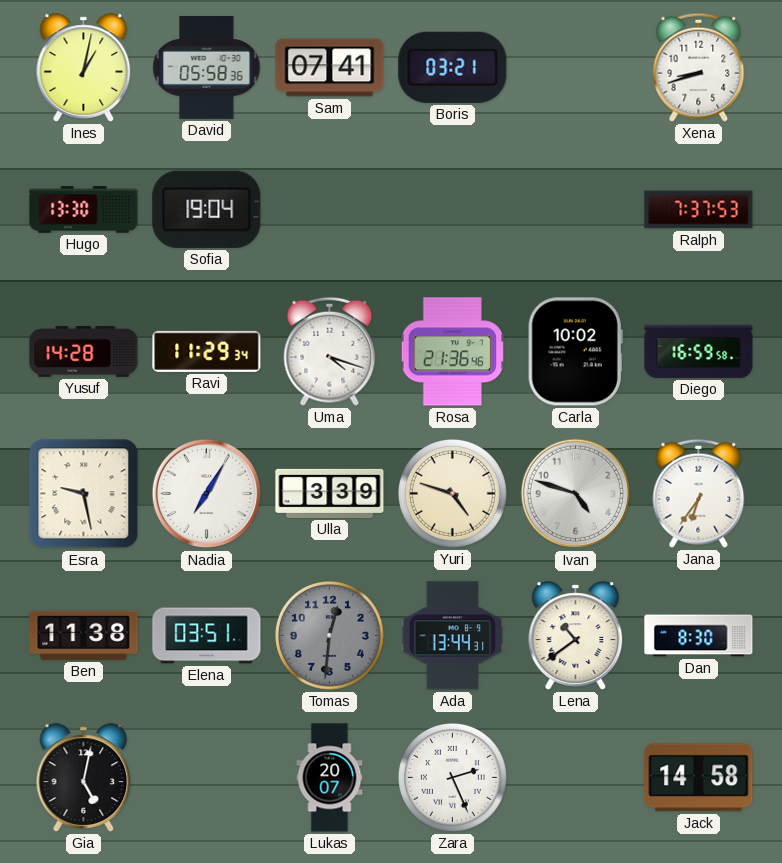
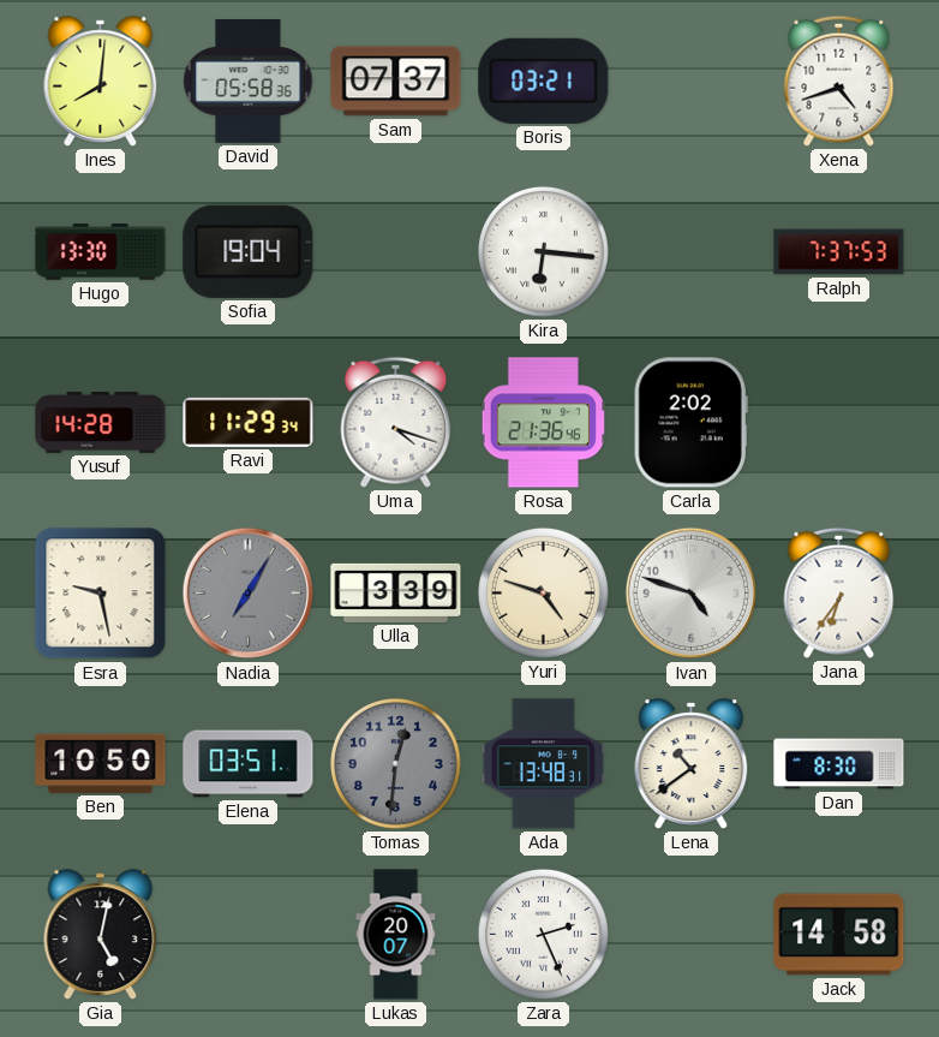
Ines: 1:02 -> 8:01
Sam: 07:41 -> 07:37
Xena: 8:42 -> 4:42
Kira: none -> 6:16
Carla: 10:02 -> 2:02
Diego: 16:59 -> none
Nadia dial: white -> grey
Ben: 11:38 -> 10:50
Ada: 13:44 -> 13:48
